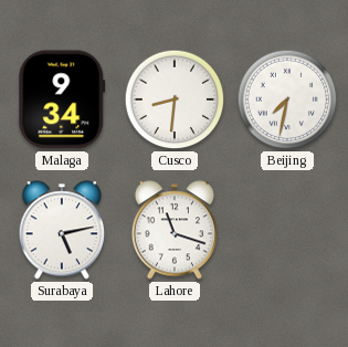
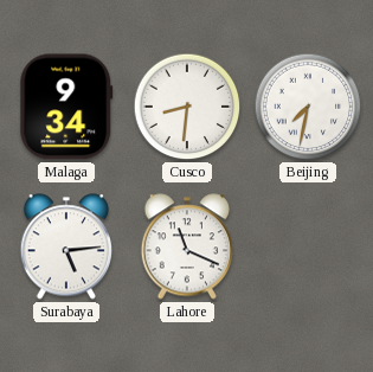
Surabaya: 5:13 -> 5:14
Lahore: 11:18 -> 11:19
